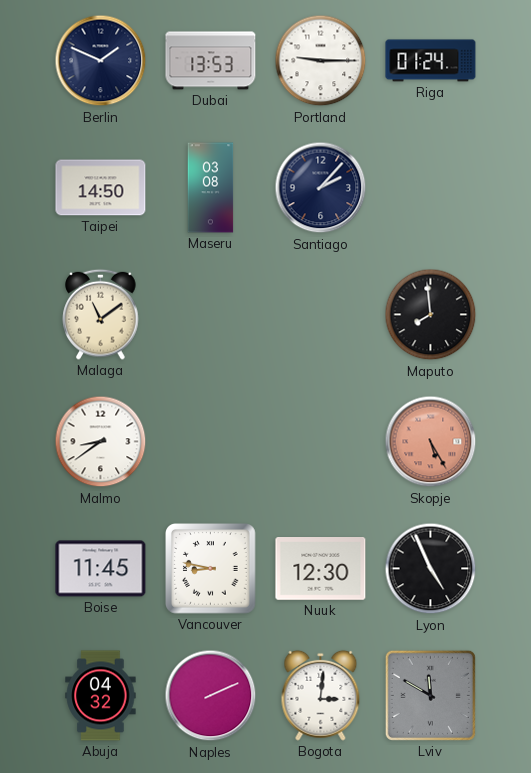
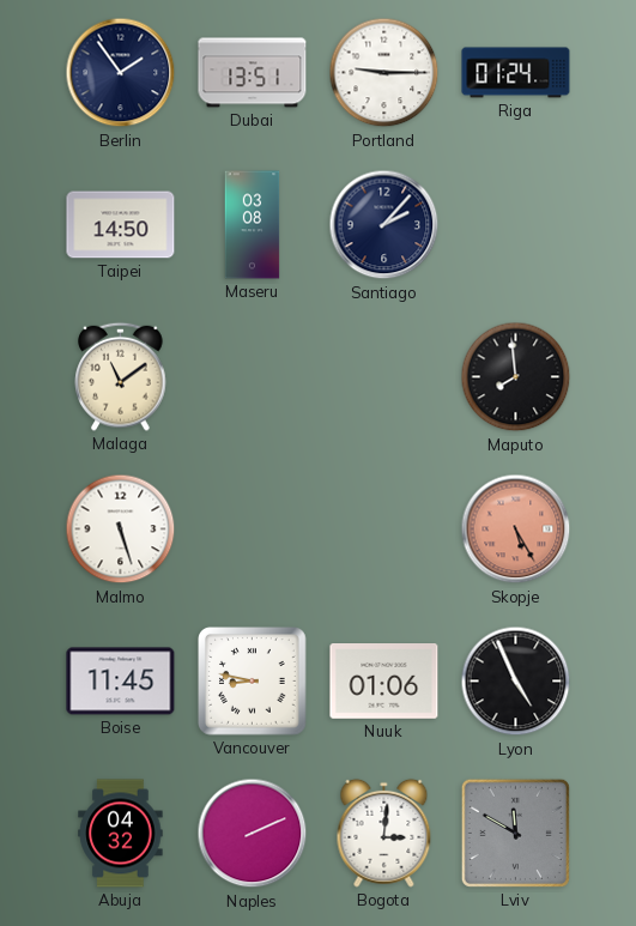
Berlin: 1:49 -> 1:54
Dubai: 13:53 -> 13:51
Malmo: 8:39 -> 5:27
Nuuk: 12:30 -> 01:06
